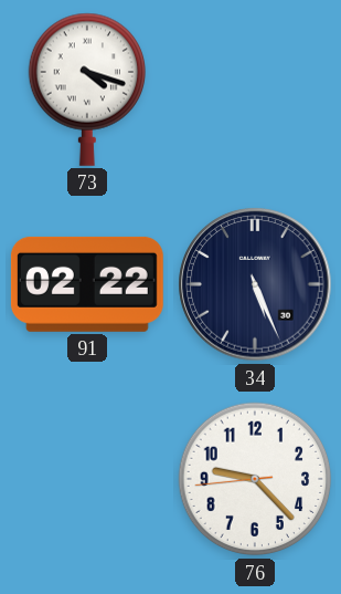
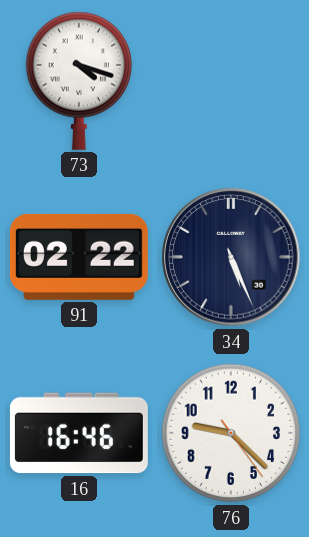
16: none -> 16:46
76: 9:22:44 -> 9:22:24
